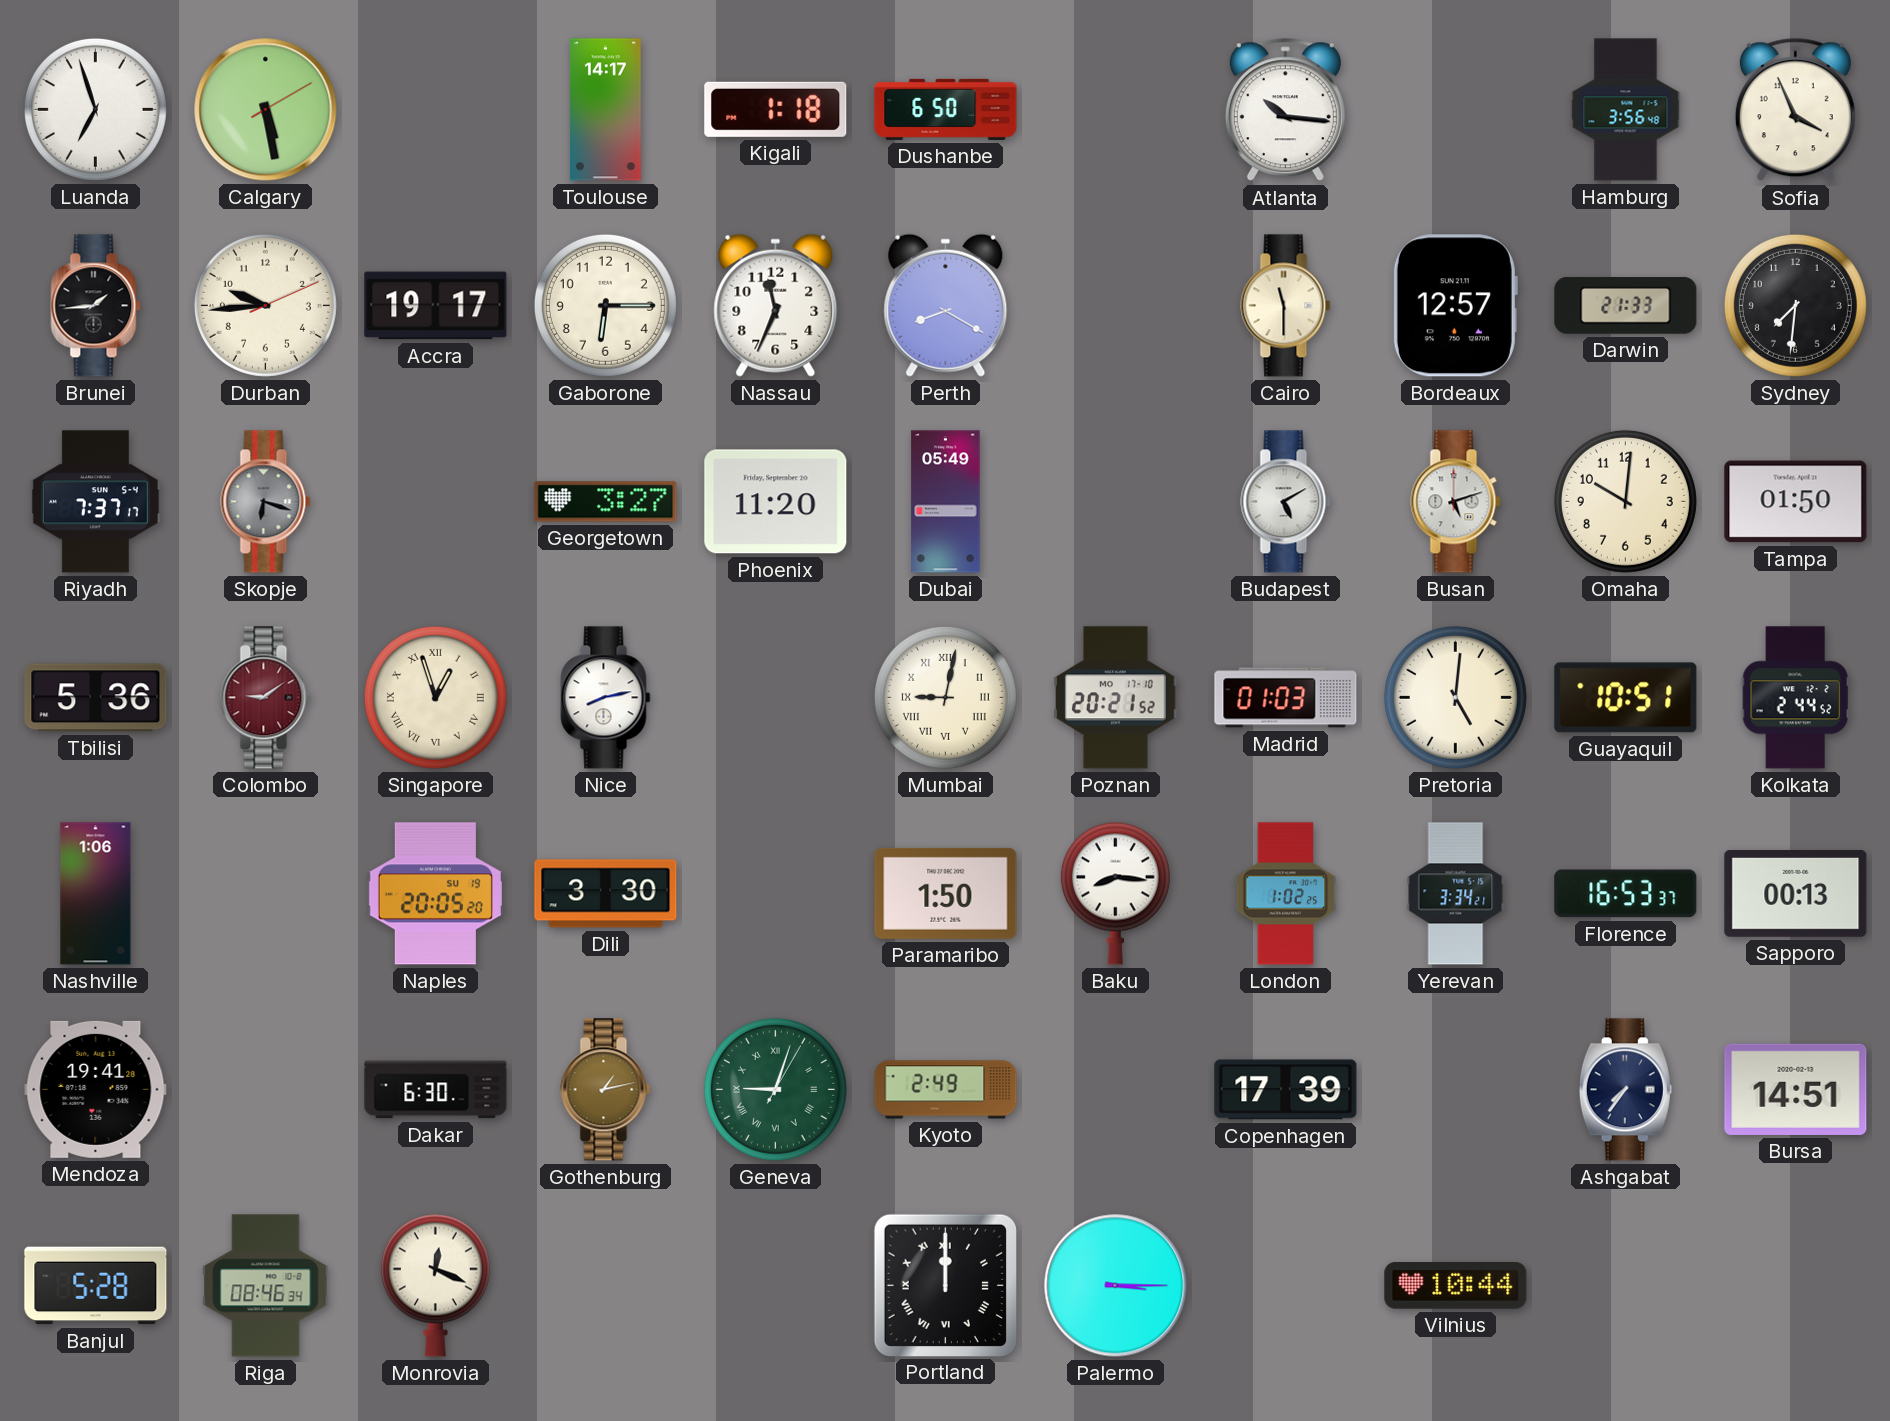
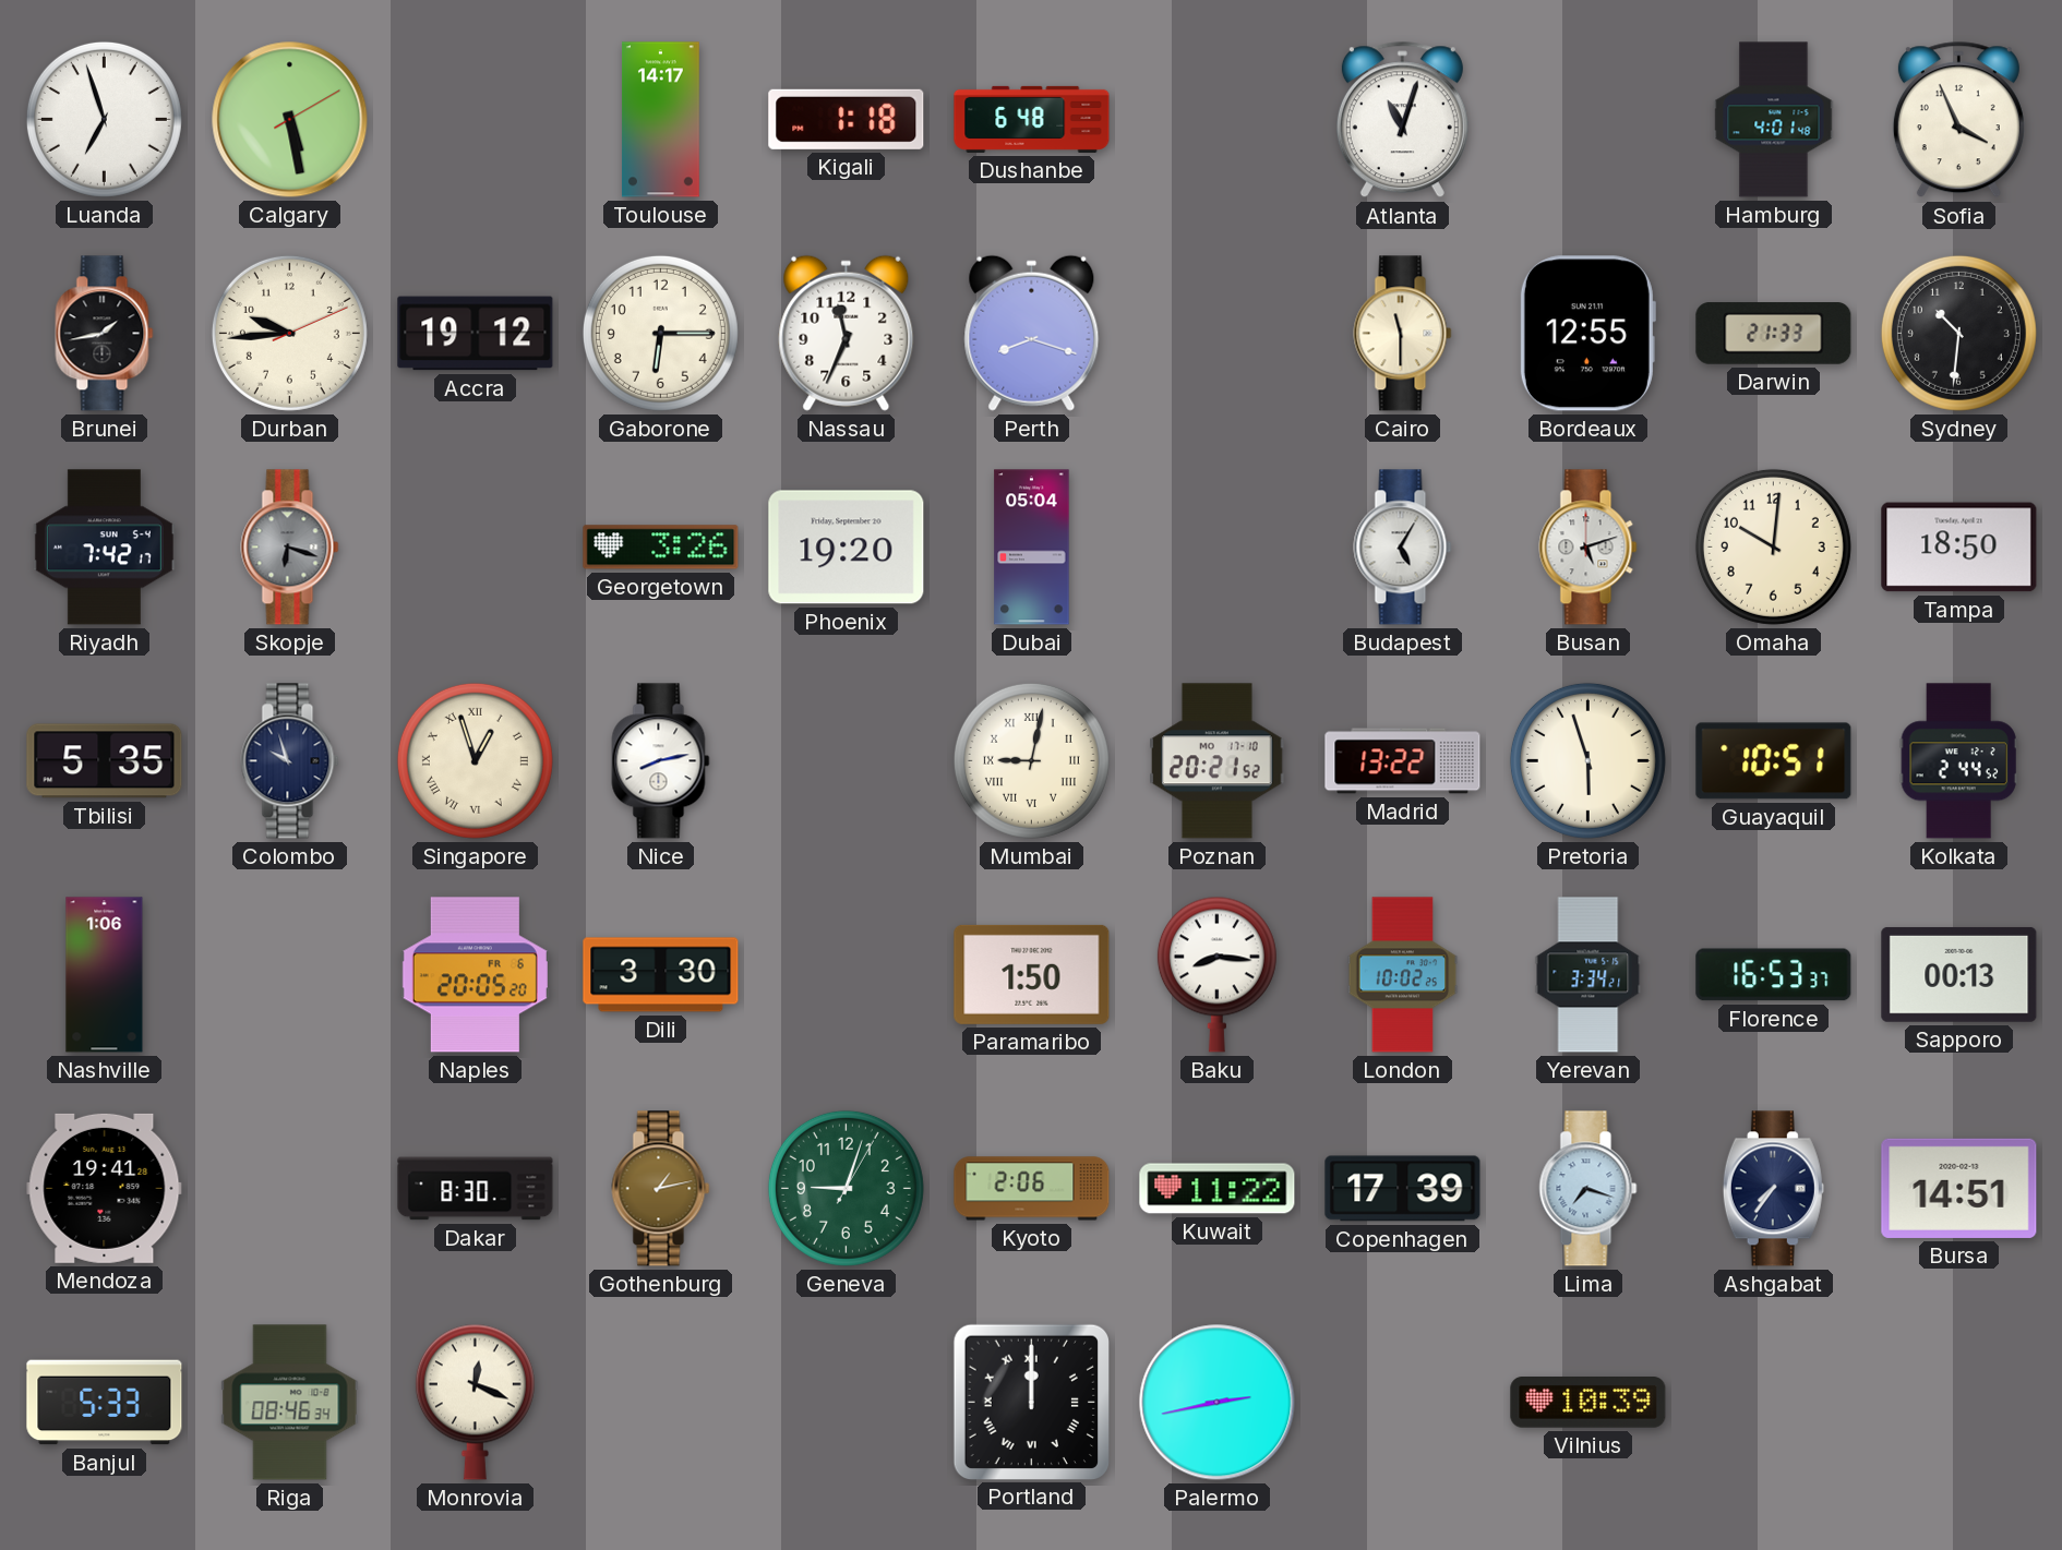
Dushanbe: 6:50 -> 6:48
Atlanta: 10:16 -> 11:03
Hamburg: 3:56 -> 4:01
Brunei: 1:44 -> 1:43
Accra: 19:17 -> 19:12
Perth: 8:20 -> 8:18
Bordeaux: 12:57 -> 12:55
Sydney: 7:31 -> 10:31
Riyadh: 7:37 -> 7:42
Georgetown: 3:27 -> 3:26
Phoenix: 11:20 -> 19:20
Dubai: 05:49 -> 05:04
Budapest: 5:10 -> 5:05
Tampa: 01:50 -> 18:50
Tbilisi: 5:36 -> 5:35
Colombo: 9:09 -> 9:57
Colombo dial: burgundy -> navy
Madrid: 01:03 -> 13:22
Pretoria: 5:01 -> 5:57
Naples date: SU 19 -> FR 6
London: 1:02 -> 10:02
Dakar: 6:30 -> 8:30
Geneva numerals: Roman -> Arabic
Kyoto: 2:49 -> 2:06
Kuwait: none -> 11:22
Lima: none -> 7:18
Banjul: 5:28 -> 5:33
Palermo: 3:15 -> 2:43
Vilnius: 10:44 -> 10:39
